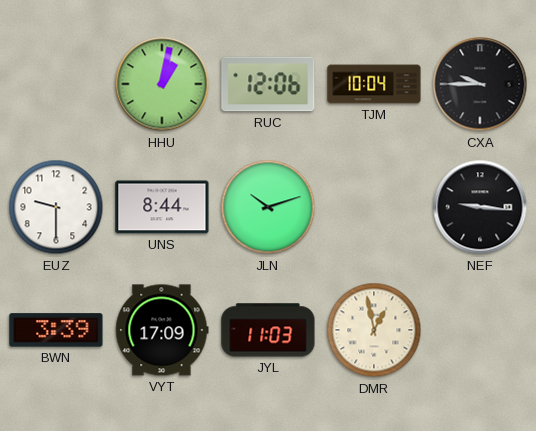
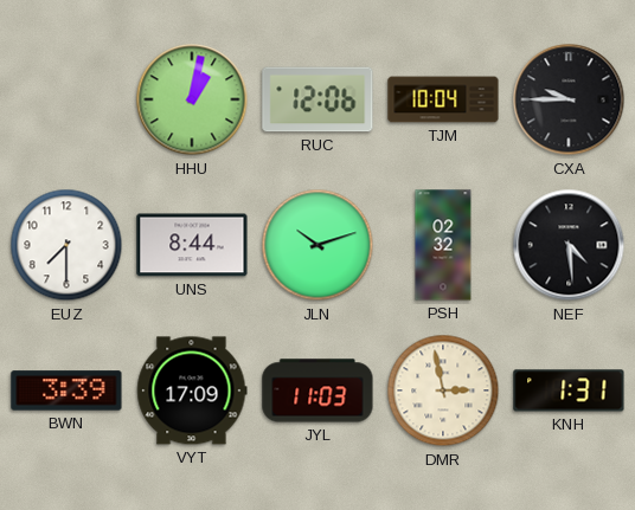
EUZ: 9:30 -> 7:30
PSH: none -> 02:32
NEF: 9:16 -> 4:29
DMR: 12:58 -> 2:58
KNH: none -> 1:31
